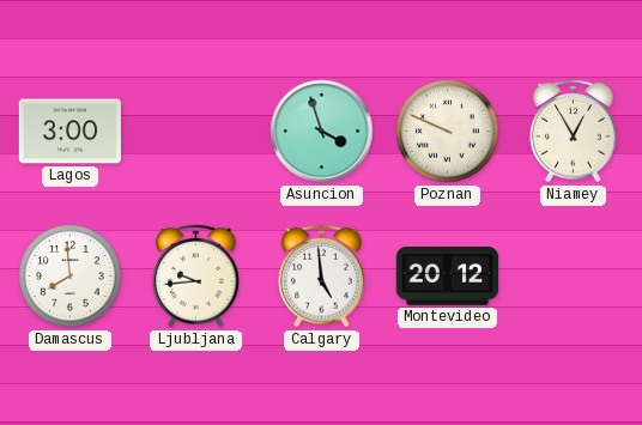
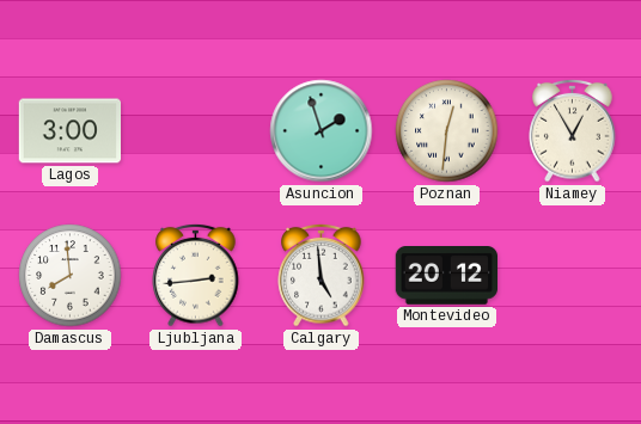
Asuncion: 3:57 -> 1:57
Poznan: 9:49 -> 12:31
Ljubljana: 9:44 -> 2:44
